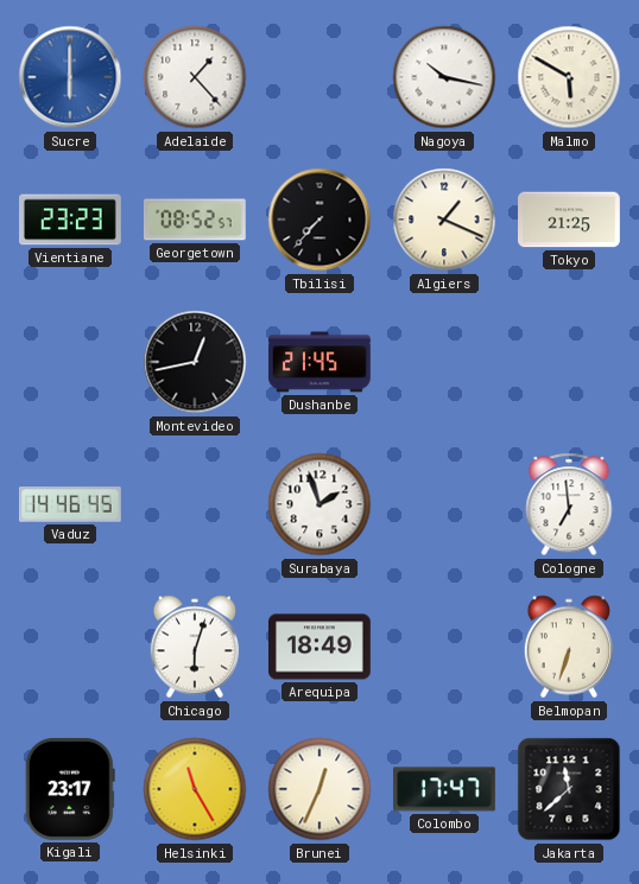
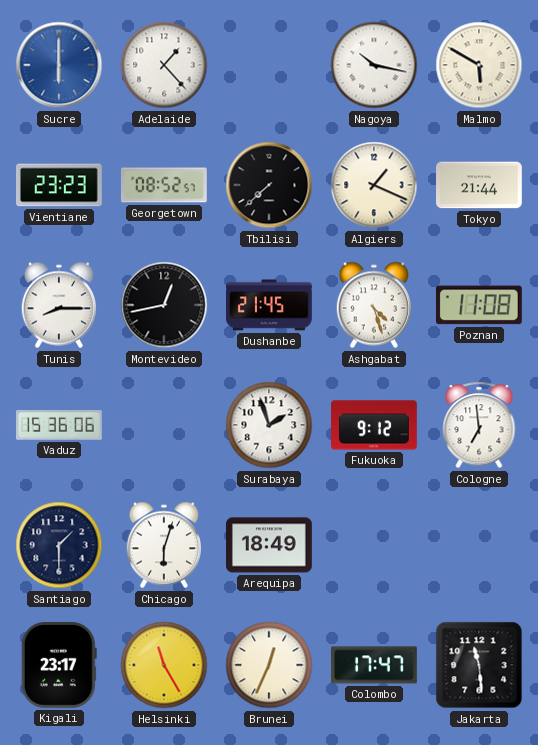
Tbilisi: 7:37 -> 7:38
Tokyo: 21:25 -> 21:44
Tunis: none -> 8:15
Ashgabat: none -> 4:27
Poznan: none -> 11:08
Vaduz: 14:46 -> 15:36
Fukuoka: none -> 9:12
Santiago: none -> 1:30
Belmopan: 6:33 -> none
Jakarta: 11:38 -> 11:29
